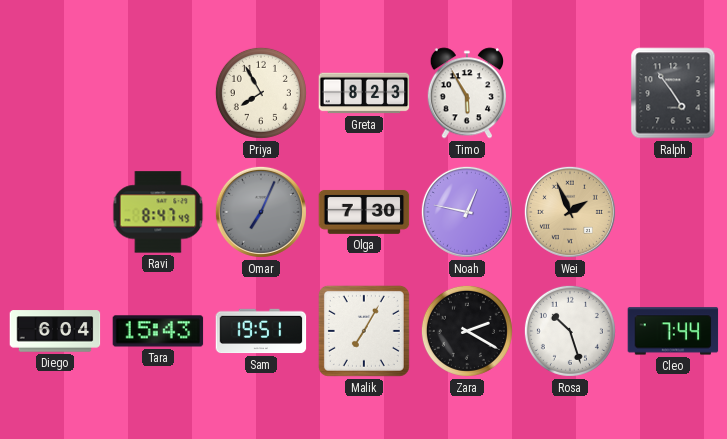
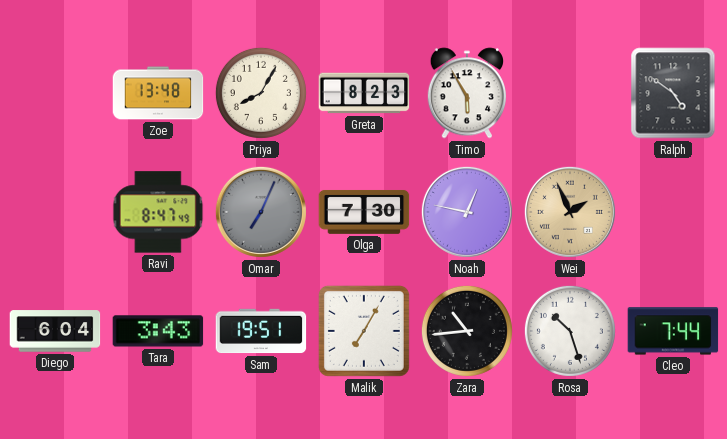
Zoe: none -> 13:48
Priya: 7:55 -> 8:05
Ralph: 4:54 -> 4:51
Tara: 15:43 -> 3:43
Zara: 2:20 -> 10:44
